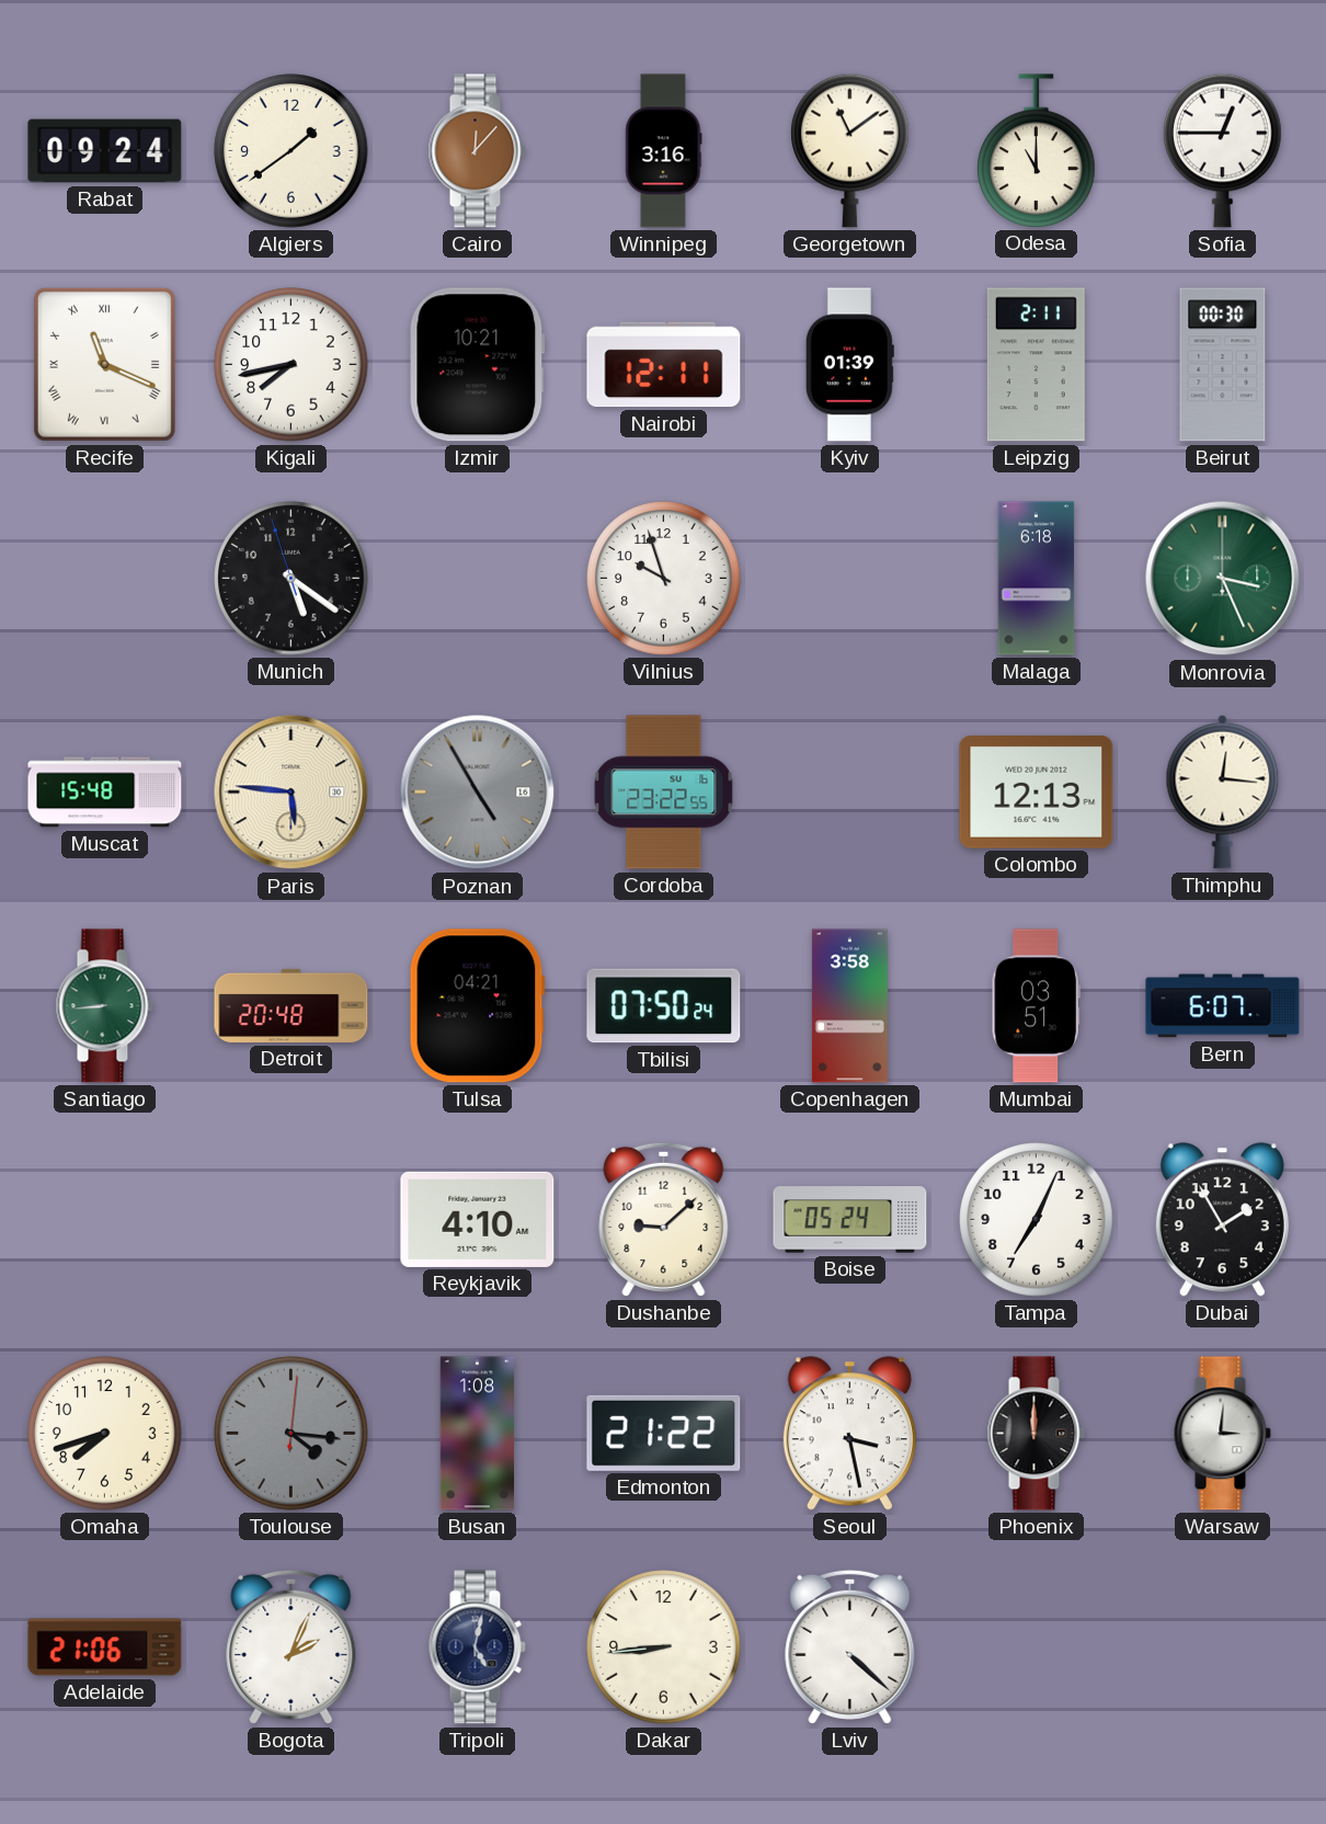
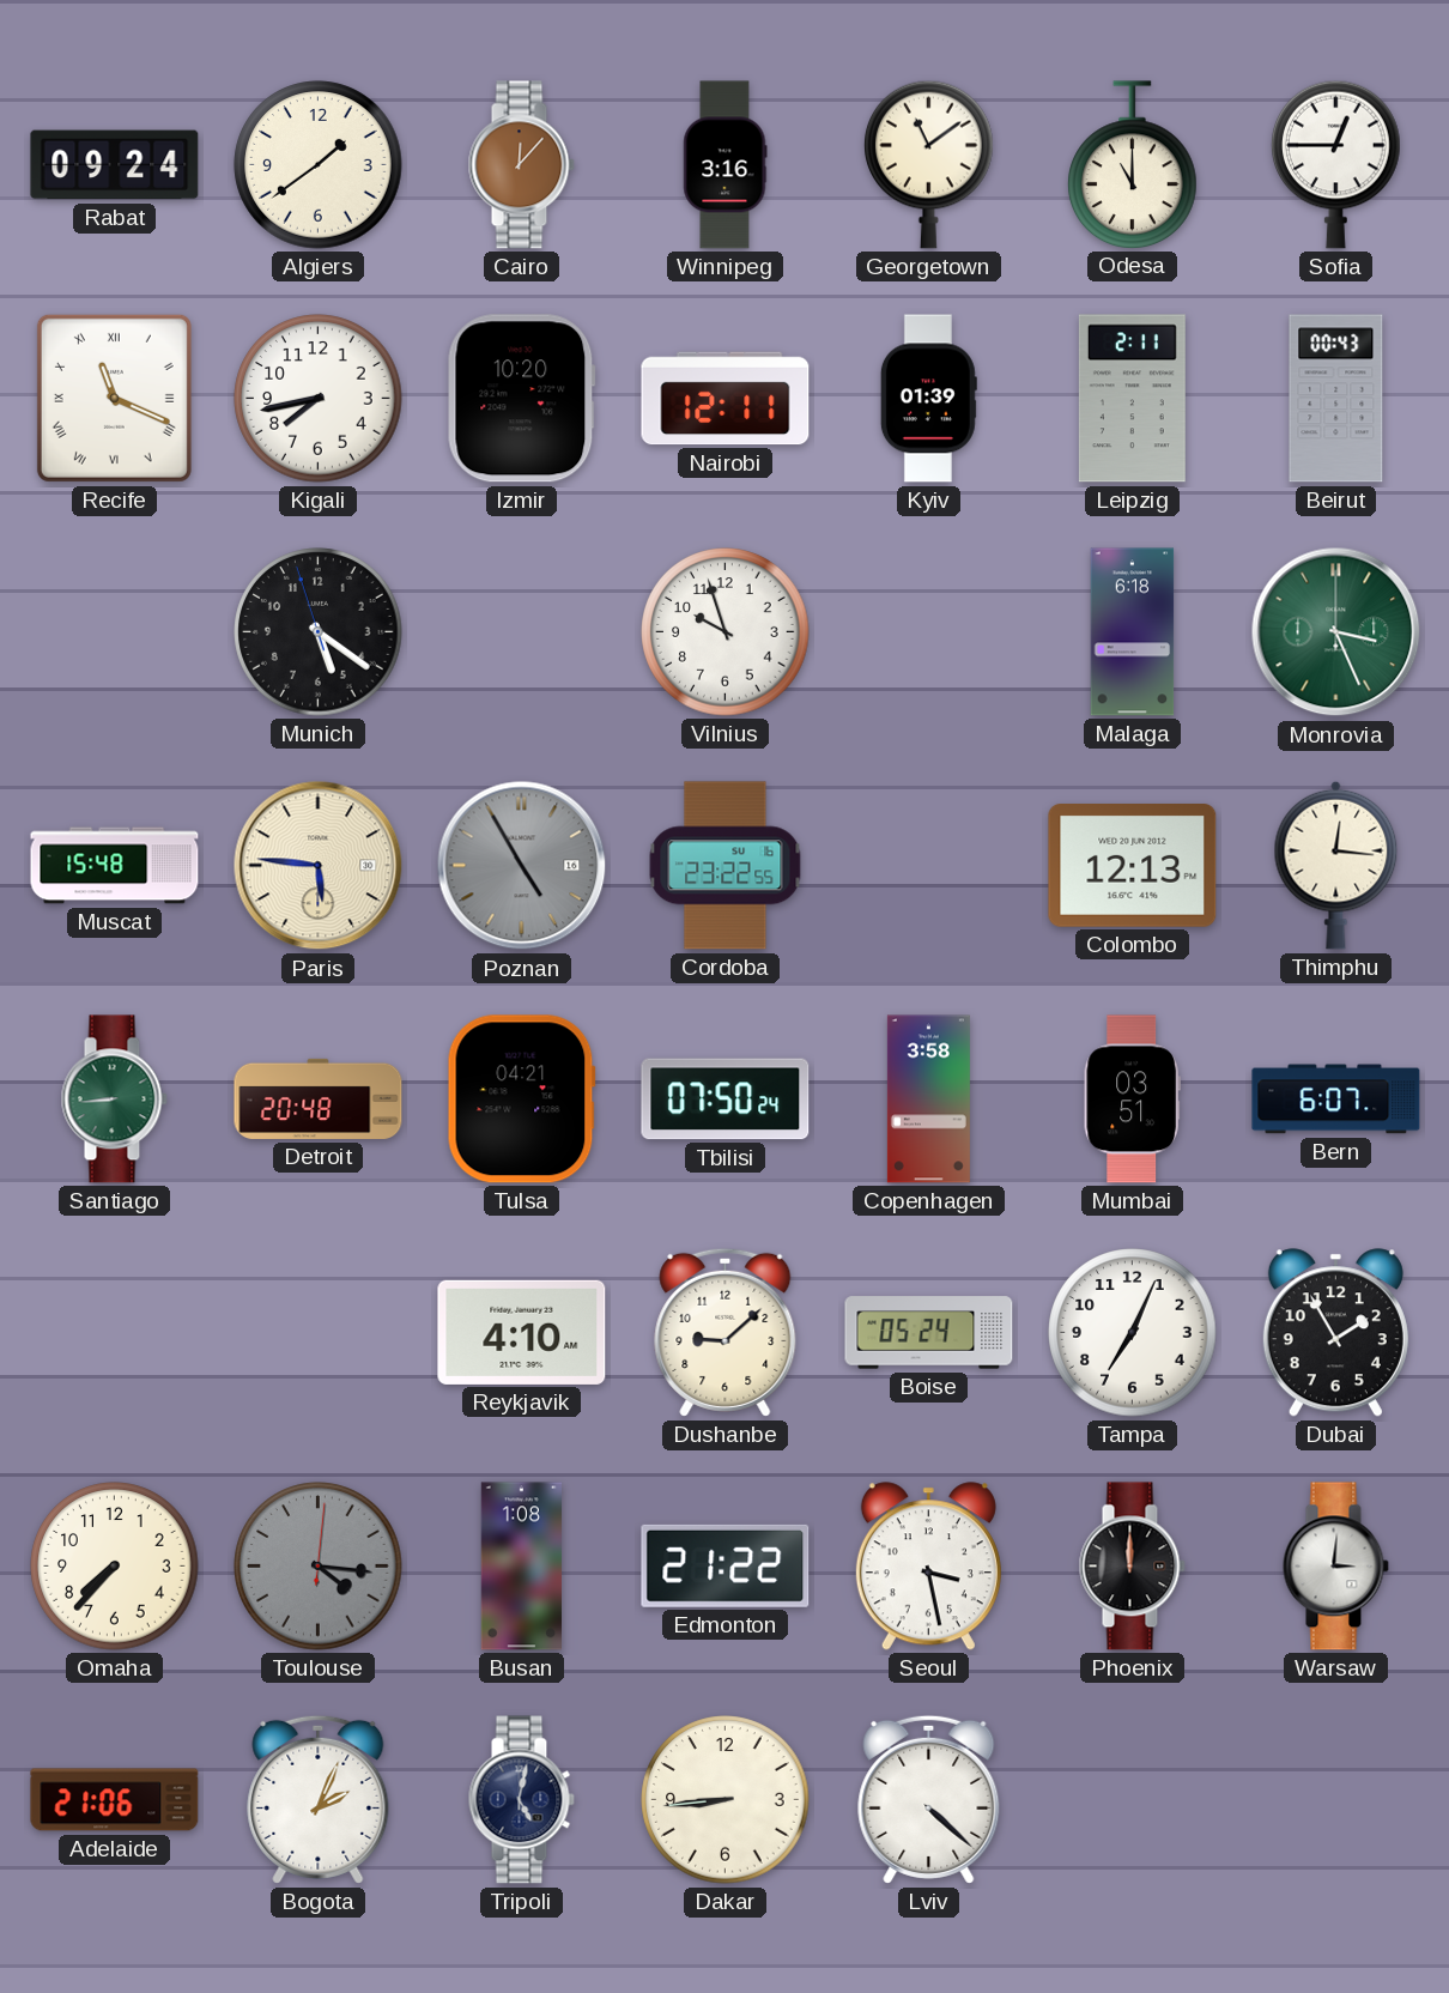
Izmir: 10:21 -> 10:20
Beirut: 00:30 -> 00:43
Omaha: 7:42 -> 7:37
